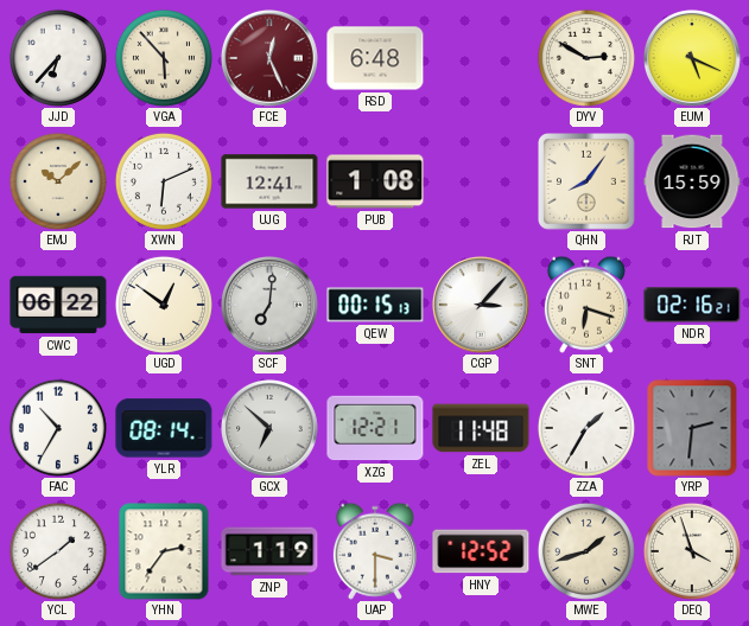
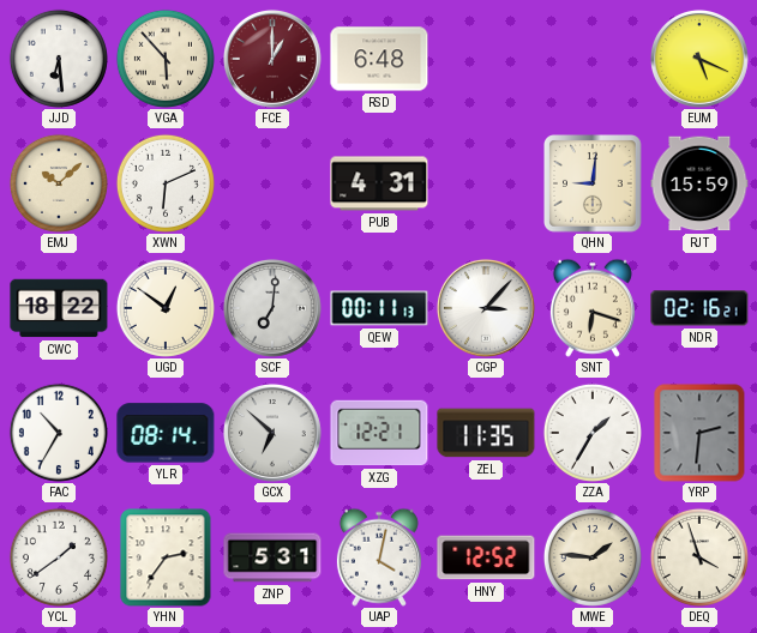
JJD: 6:37 -> 6:29
FCE: 12:26 -> 1:00
DYV: 2:50 -> none
UJG: 12:41 -> none
PUB: 1:08 -> 4:31
QHN: 8:06 -> 9:01
CWC: 06:22 -> 18:22
QEW: 00:15 -> 00:11
ZEL: 11:48 -> 11:35
ZNP: 1:19 -> 5:31
UAP: 3:30 -> 4:02
MWE: 1:42 -> 1:46
